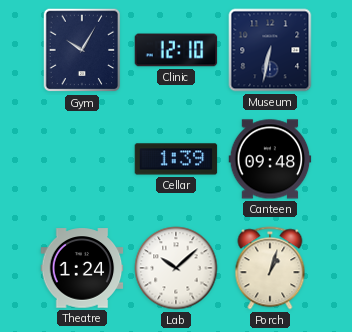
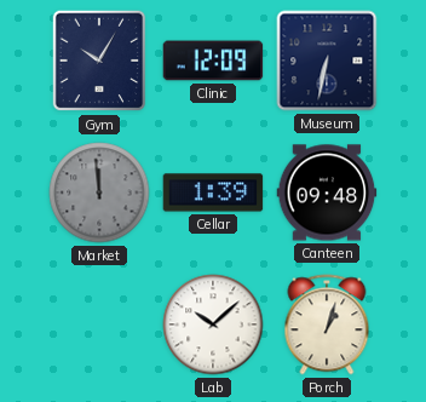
Clinic: 12:10 -> 12:09
Market: none -> 11:59
Theatre: 1:24 -> none
